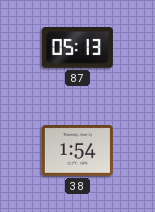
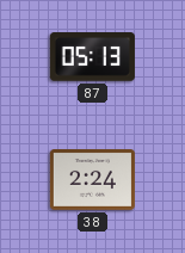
38: 1:54 -> 2:24
